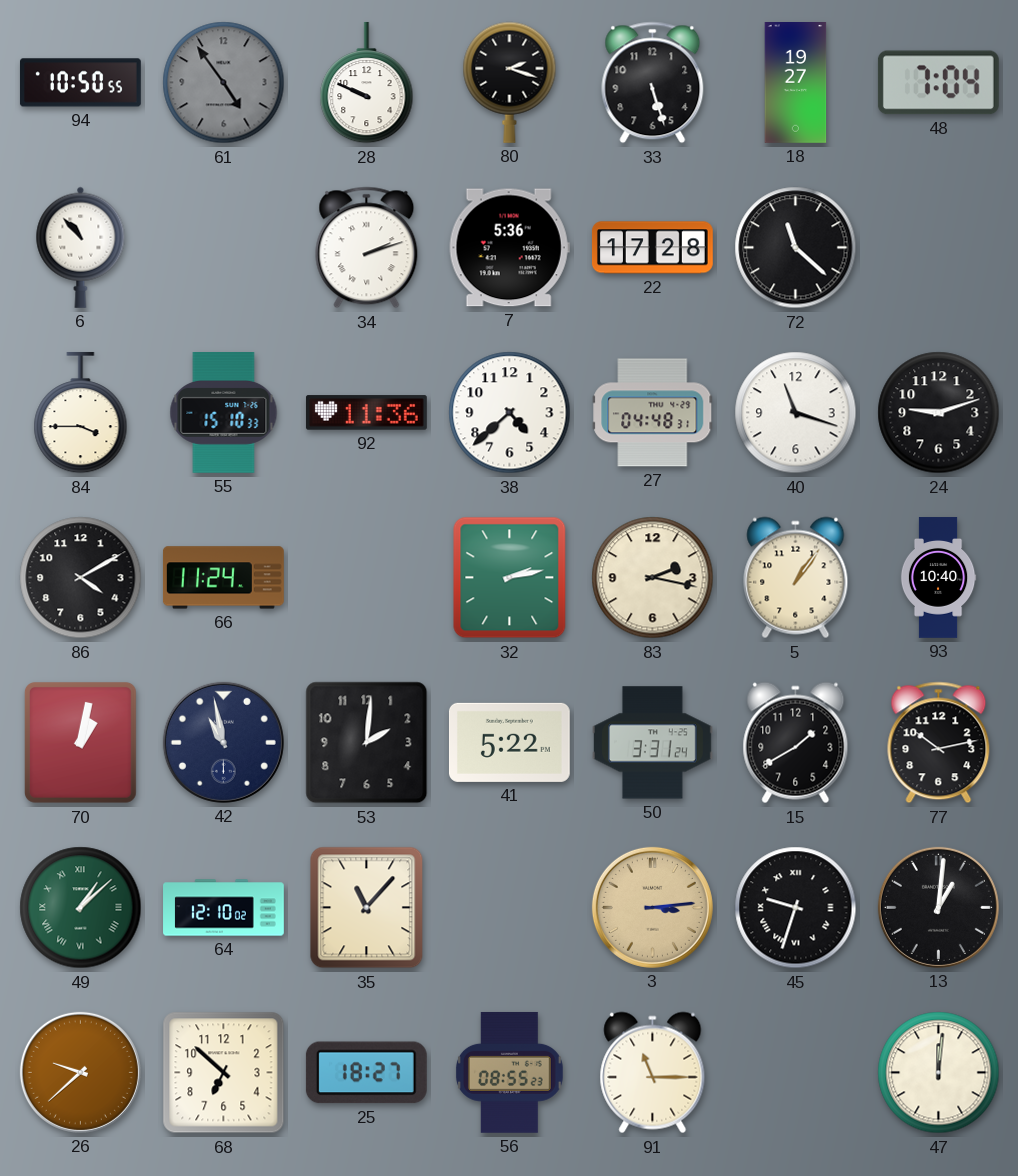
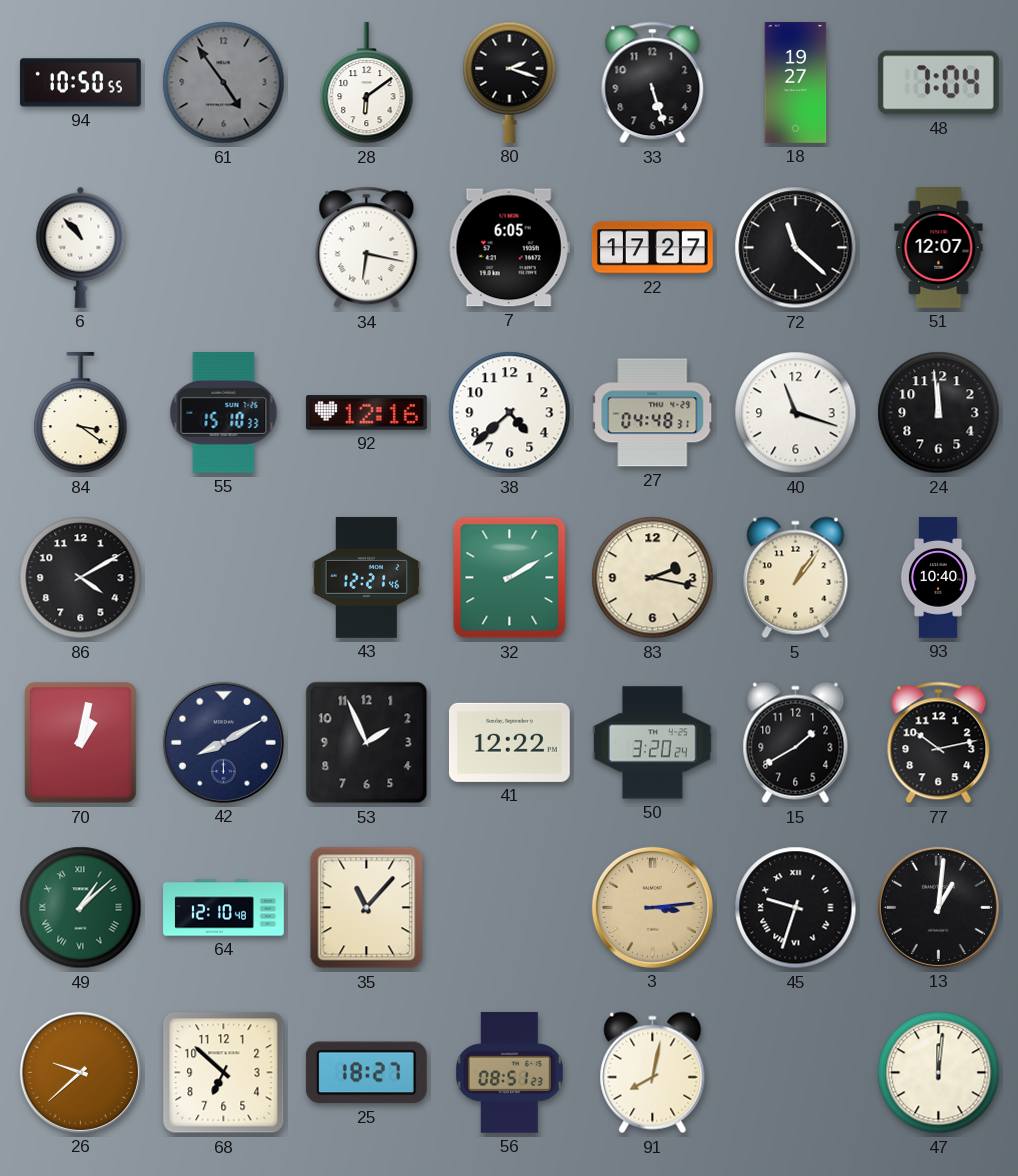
28: 9:49 -> 6:09
34: 2:12 -> 6:17
7: 5:36 -> 6:05
22: 17:28 -> 17:27
51: none -> 12:07
84: 3:45 -> 3:21
92: 11:36 -> 12:16
24: 9:12 -> 11:59
66: 11:24 -> none
43: none -> 12:21
32: 2:13 -> 2:10
42: 10:58 -> 8:10
53: 2:01 -> 1:56
41: 5:22 -> 12:22
50: 3:31 -> 3:20
64: 12:10:02 -> 12:10:48
56: 08:55 -> 08:51
91: 11:15 -> 8:02
